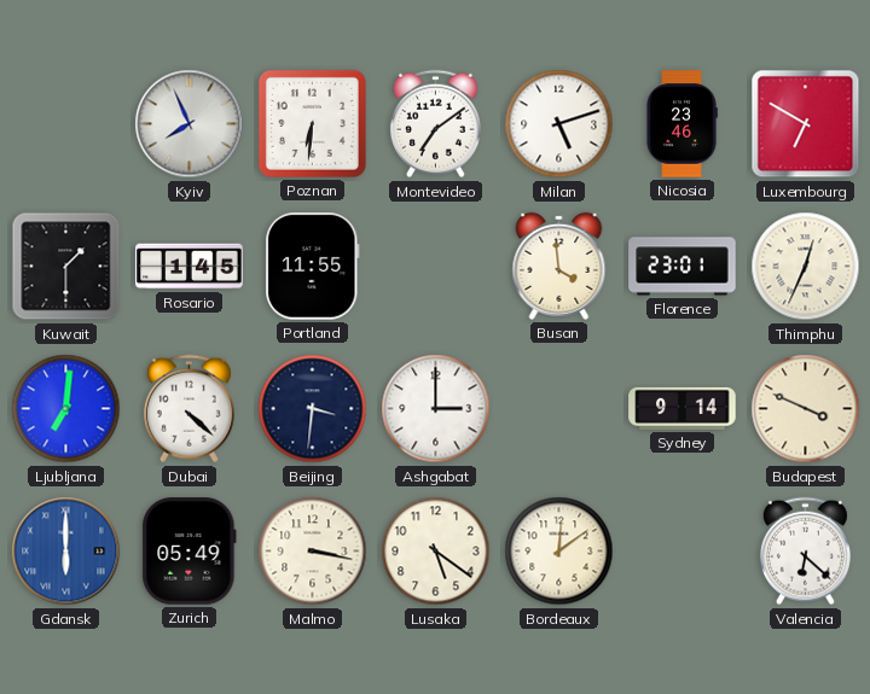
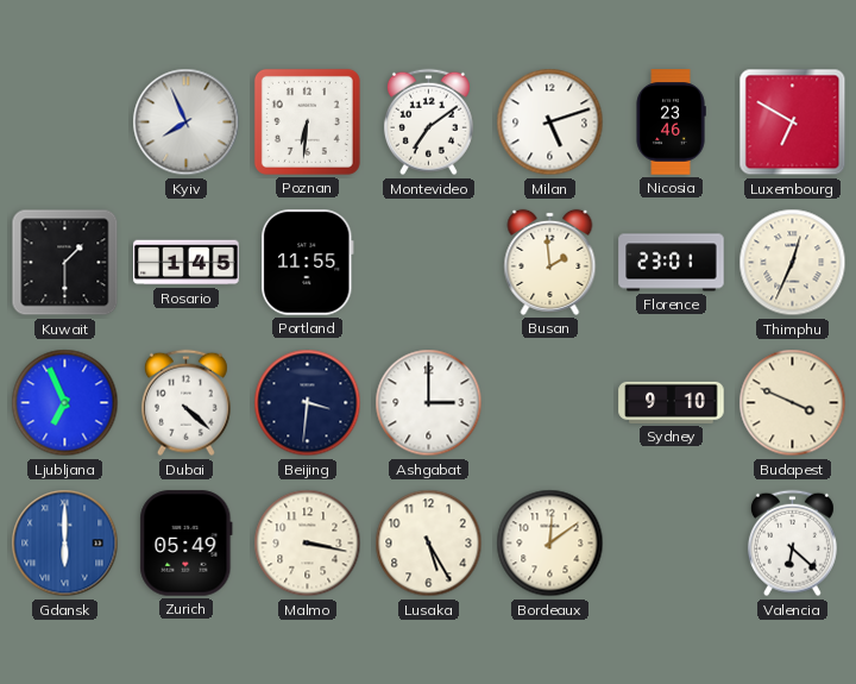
Busan: 3:59 -> 1:59
Ljubljana: 7:01 -> 6:56
Sydney: 9:14 -> 9:10
Lusaka: 5:21 -> 5:25
